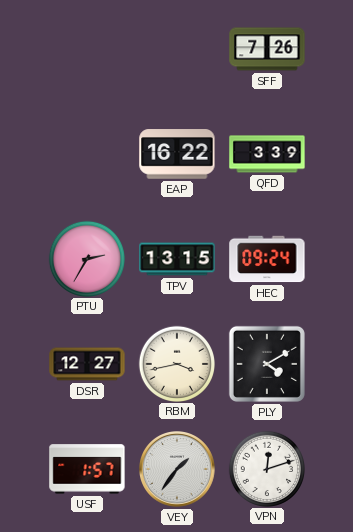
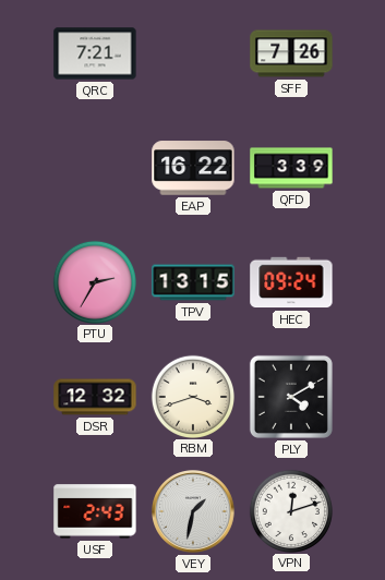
QRC: none -> 7:21
DSR: 12:27 -> 12:32
RBM: 3:43 -> 3:42
USF: 1:57 -> 2:43
VEY: 1:36 -> 1:32
